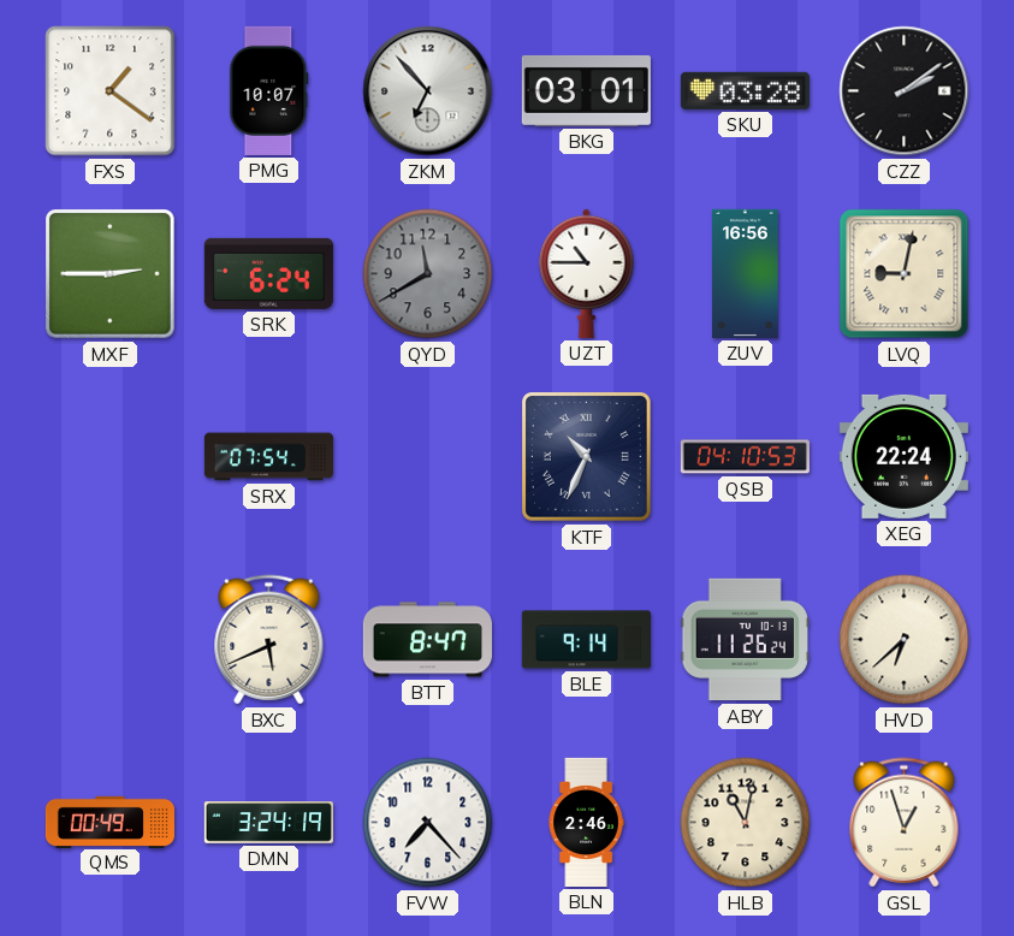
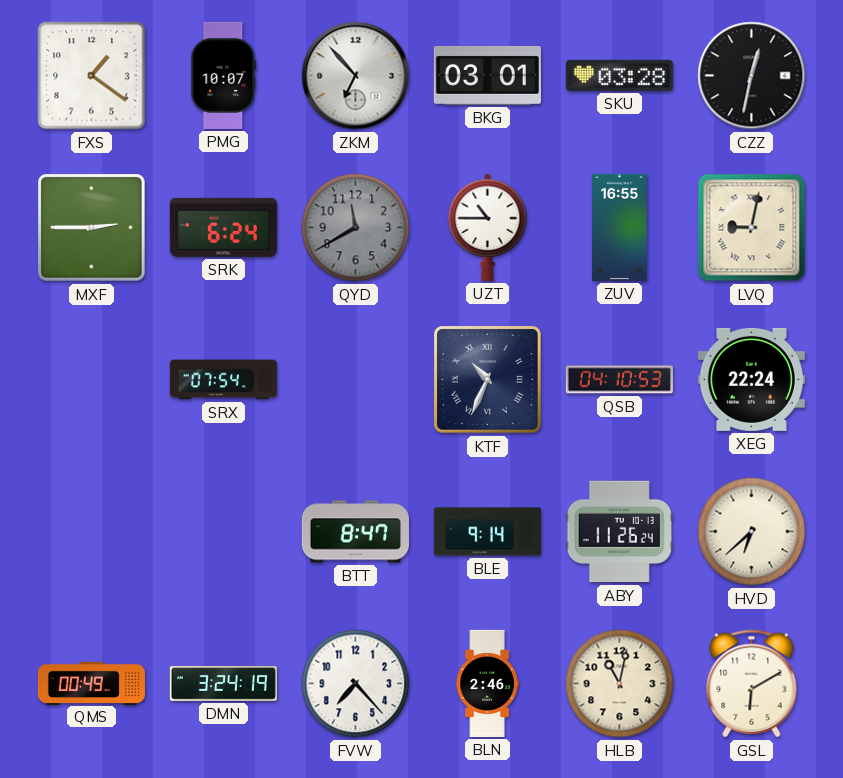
CZZ: 2:09 -> 12:32
ZUV: 16:56 -> 16:55
BXC: 5:41 -> none
GSL: 12:57 -> 6:10
